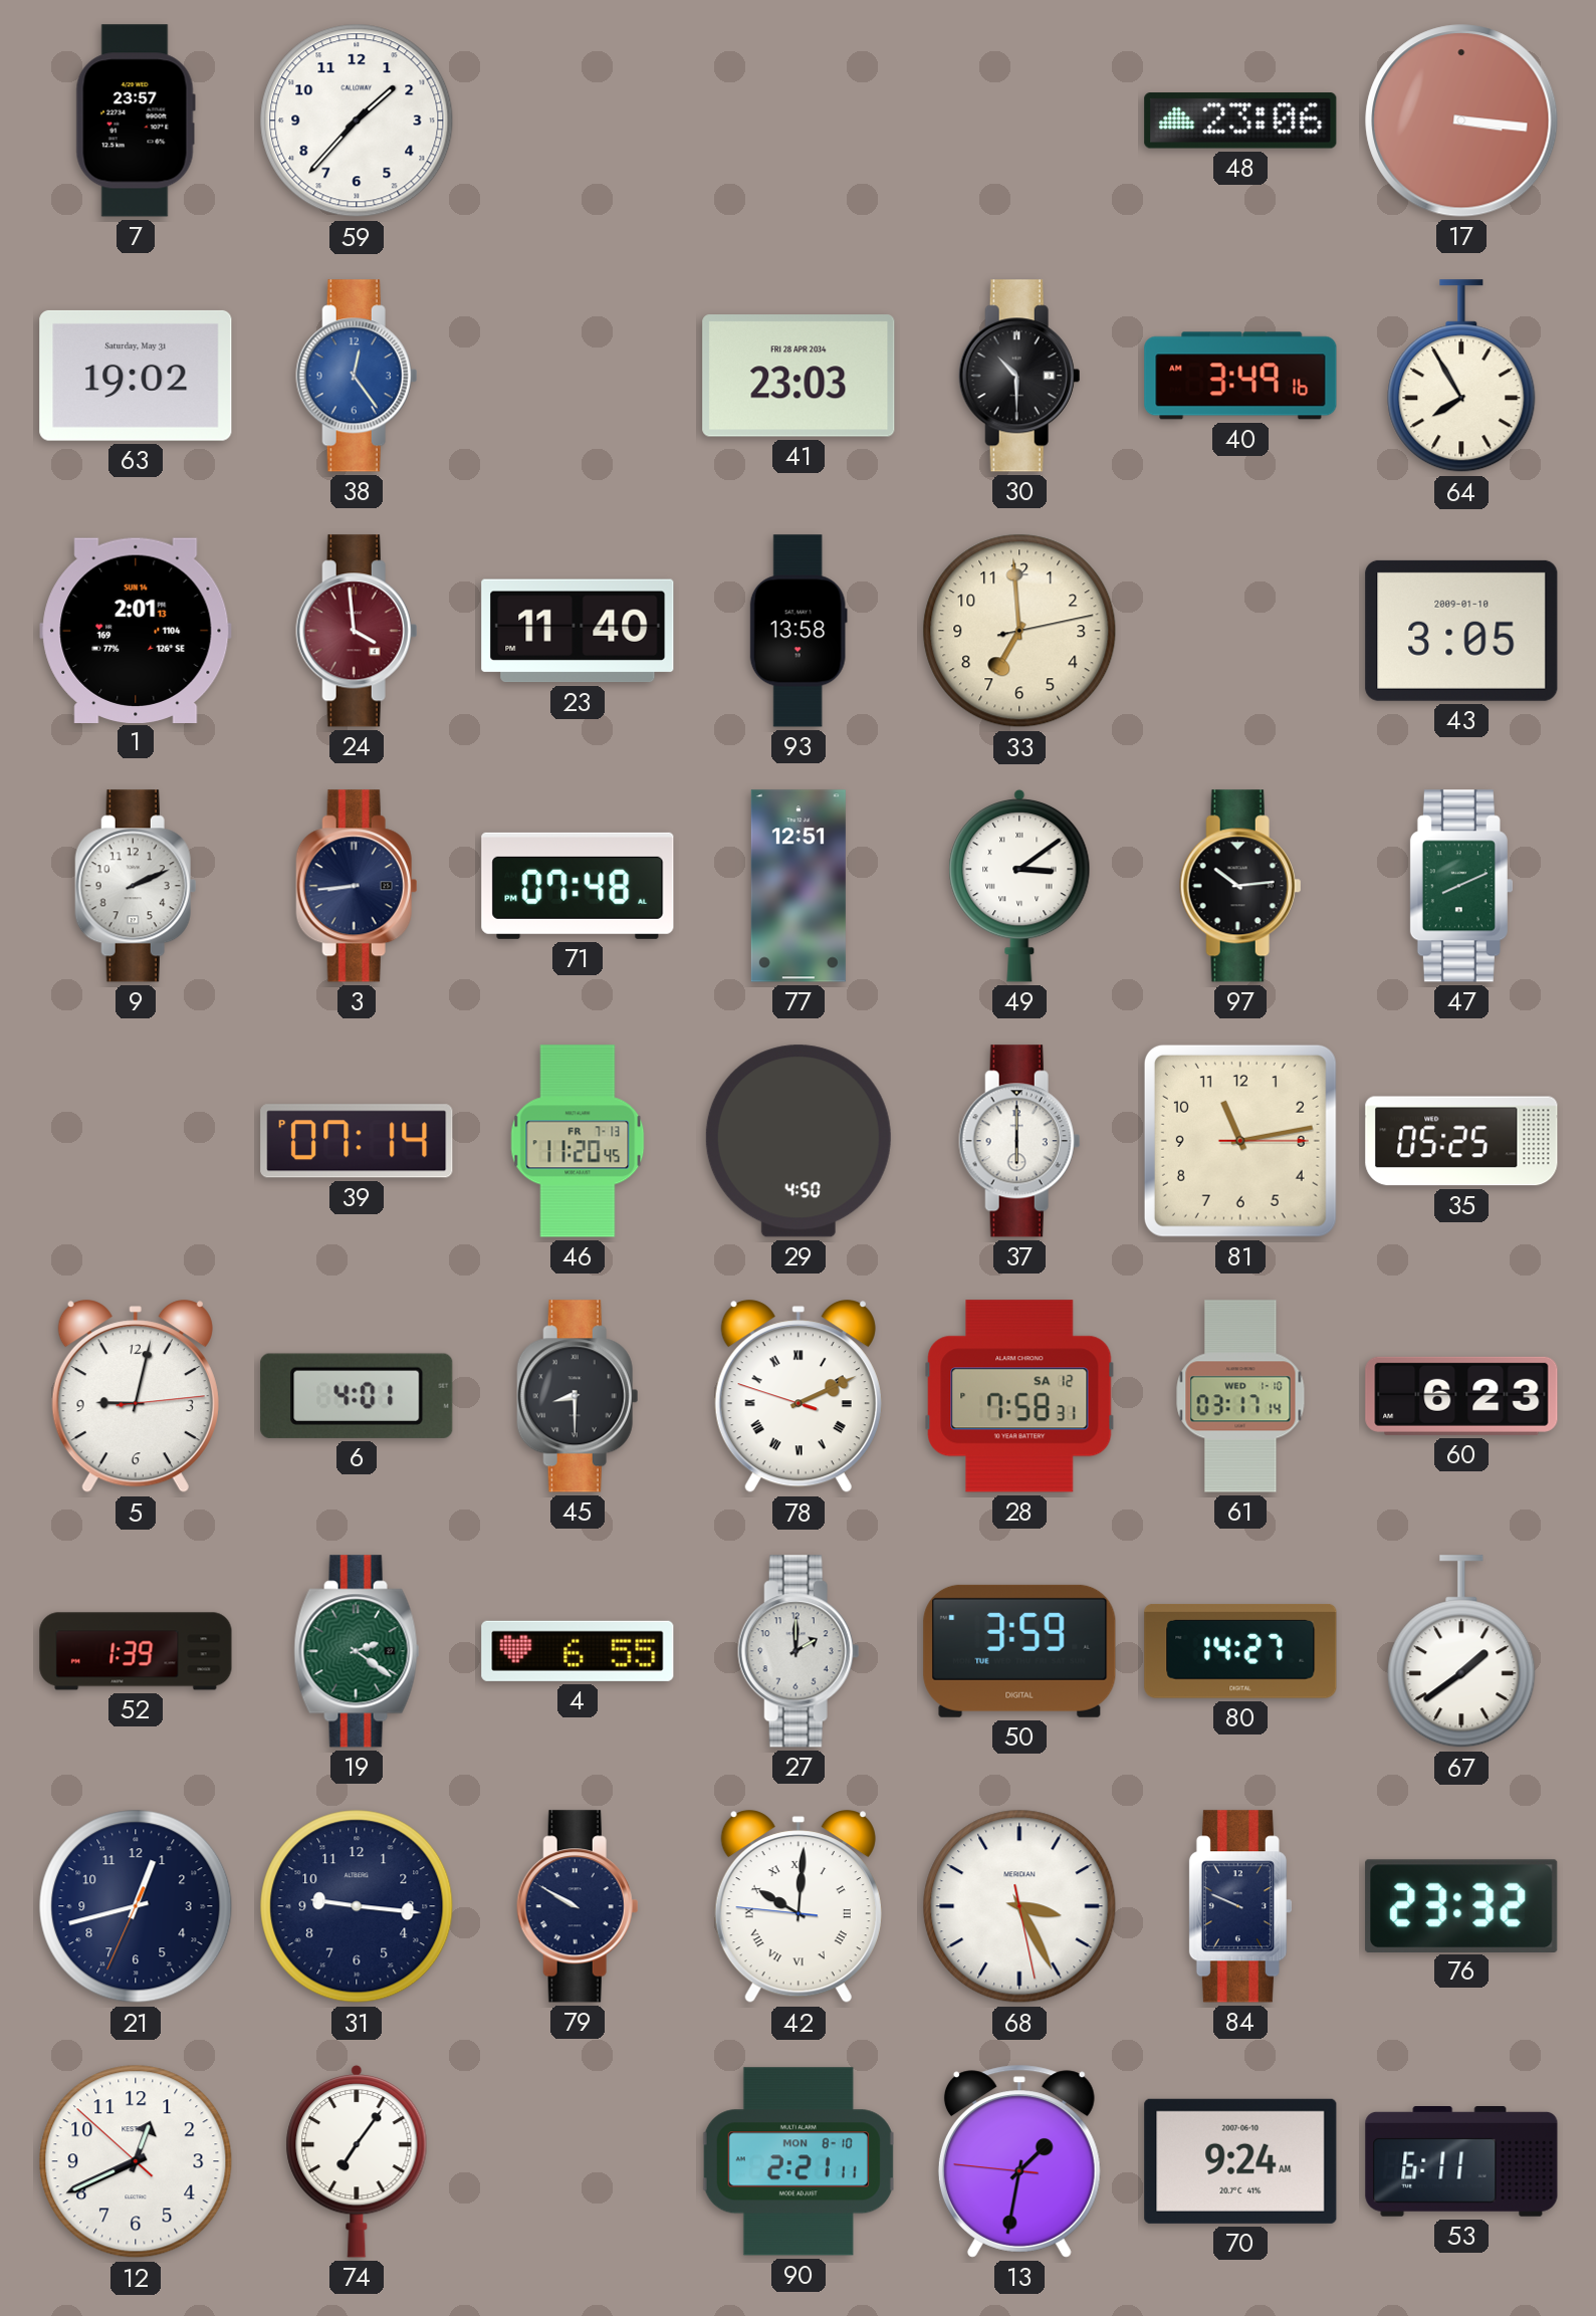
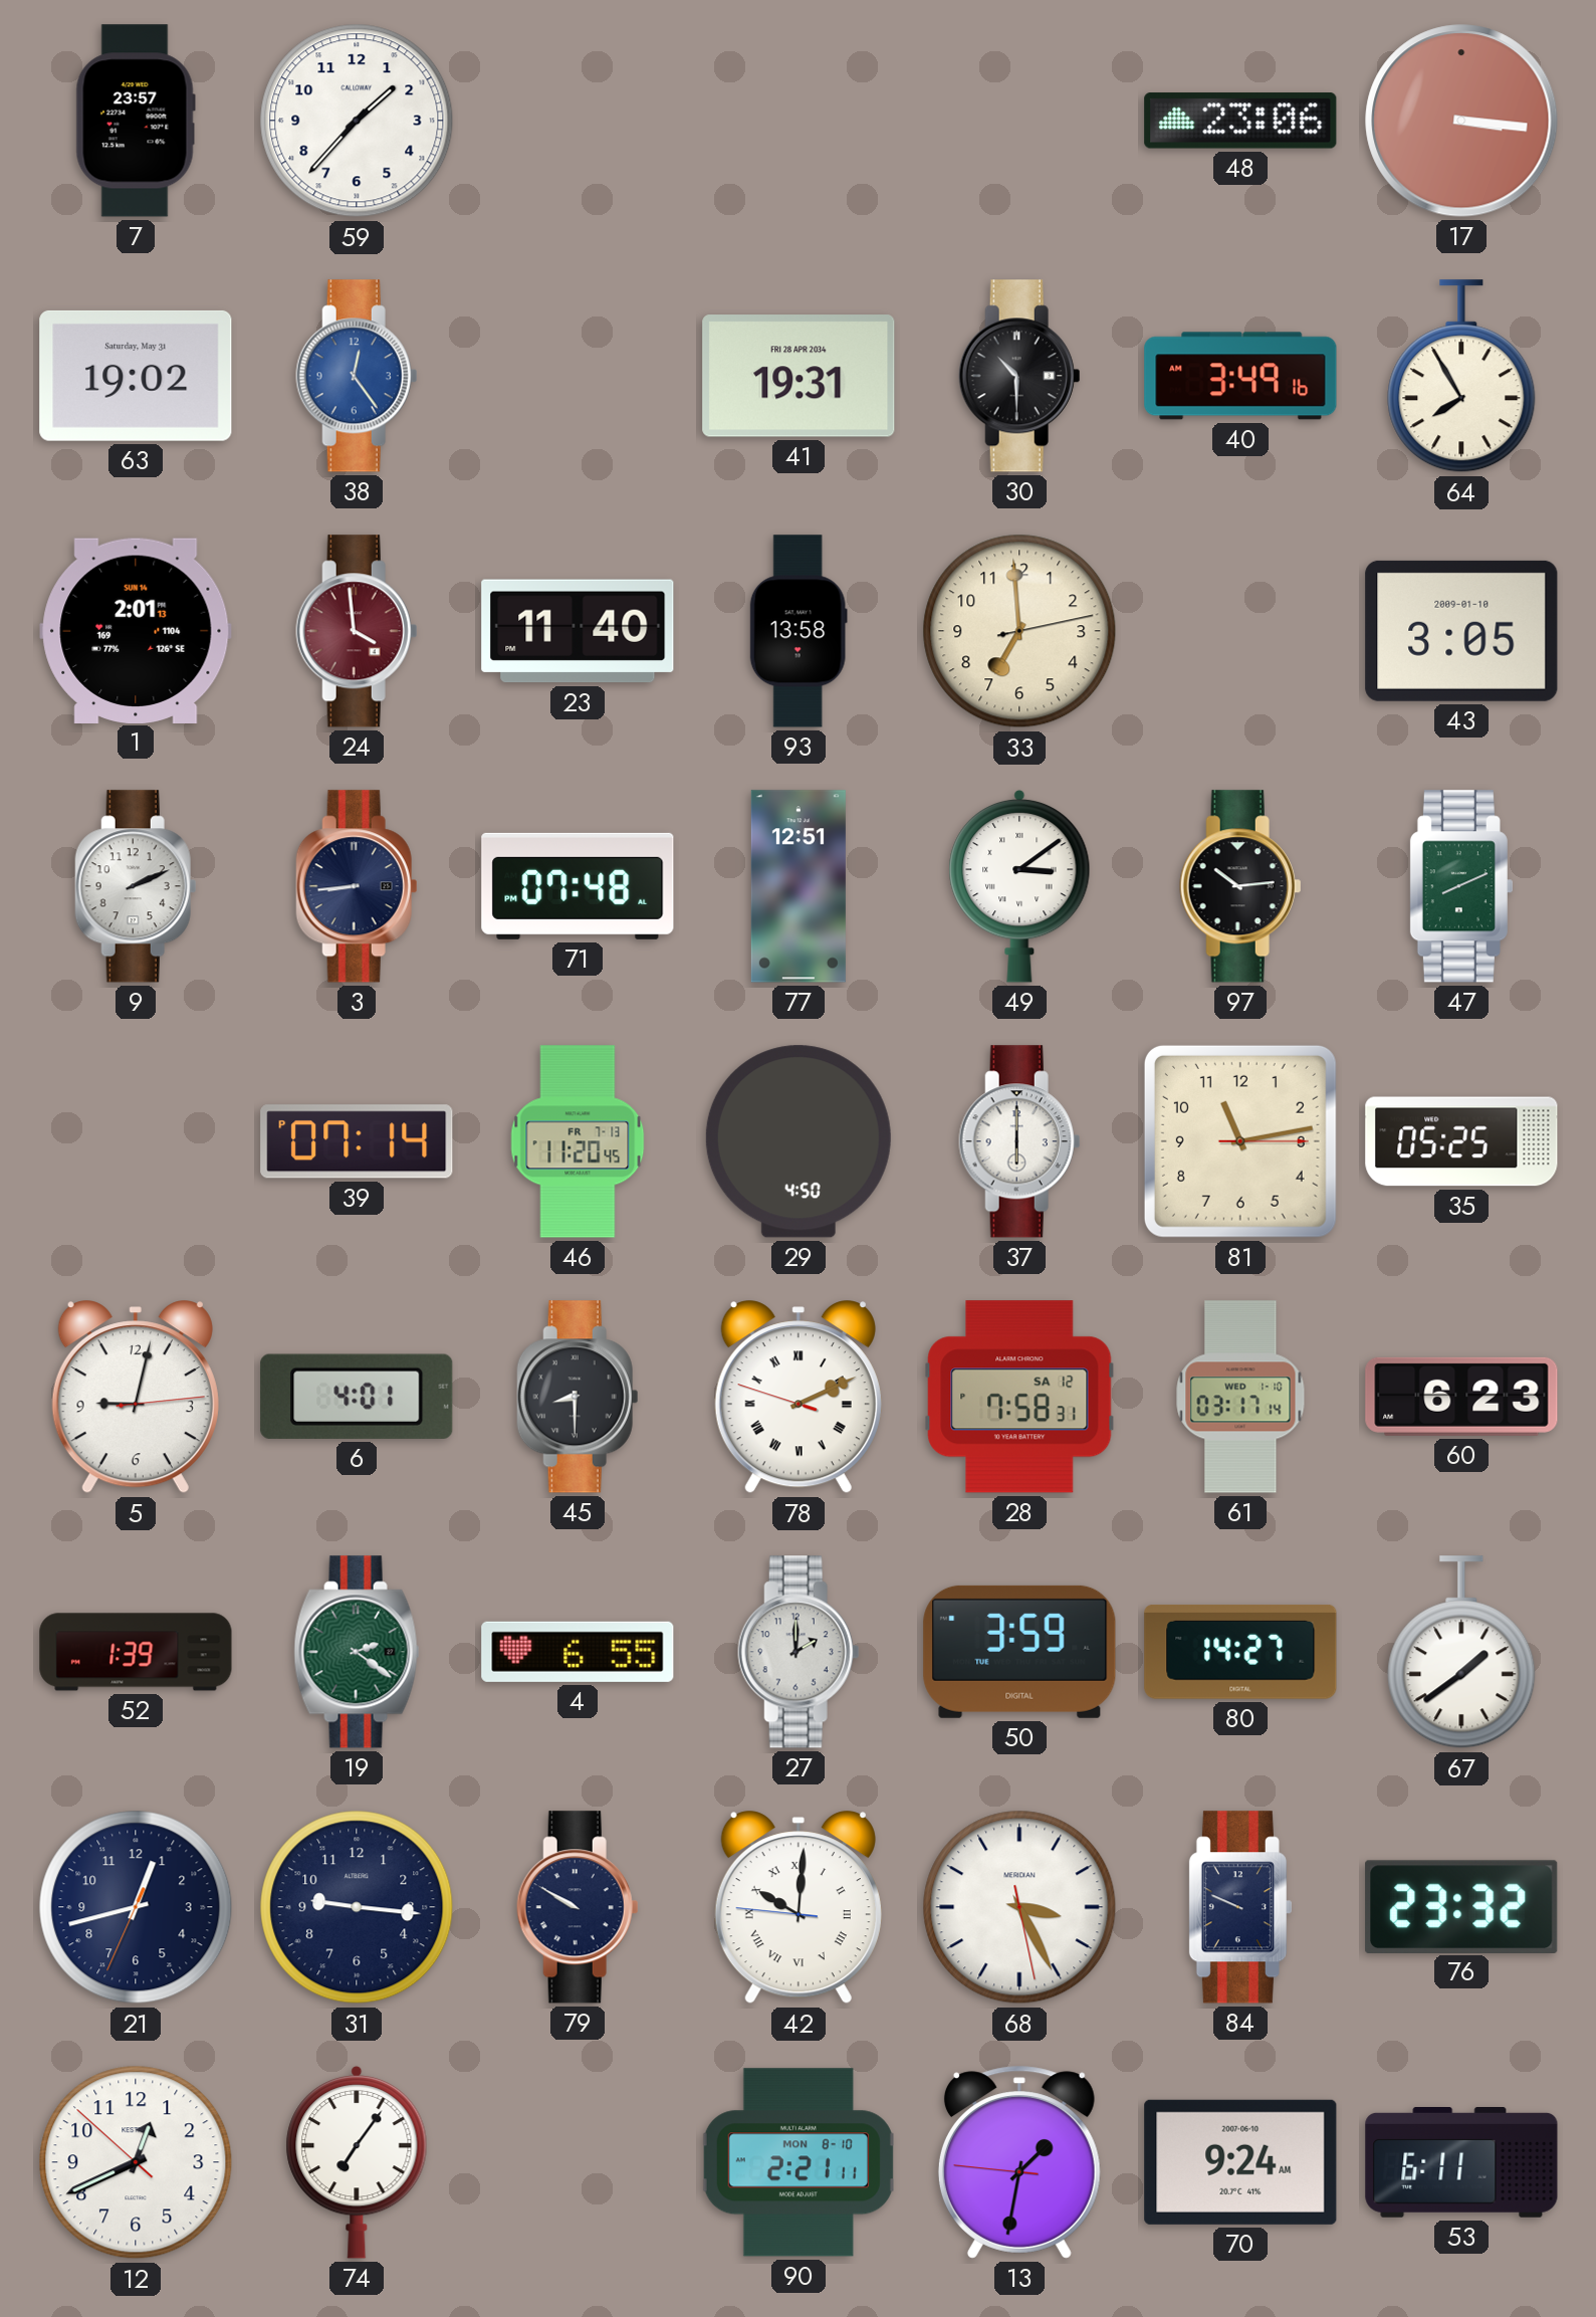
41: 23:03 -> 19:31
